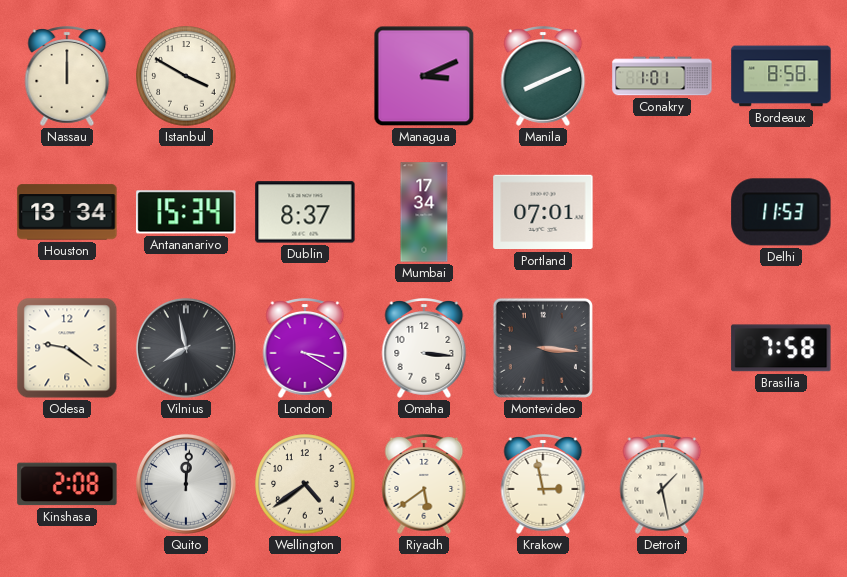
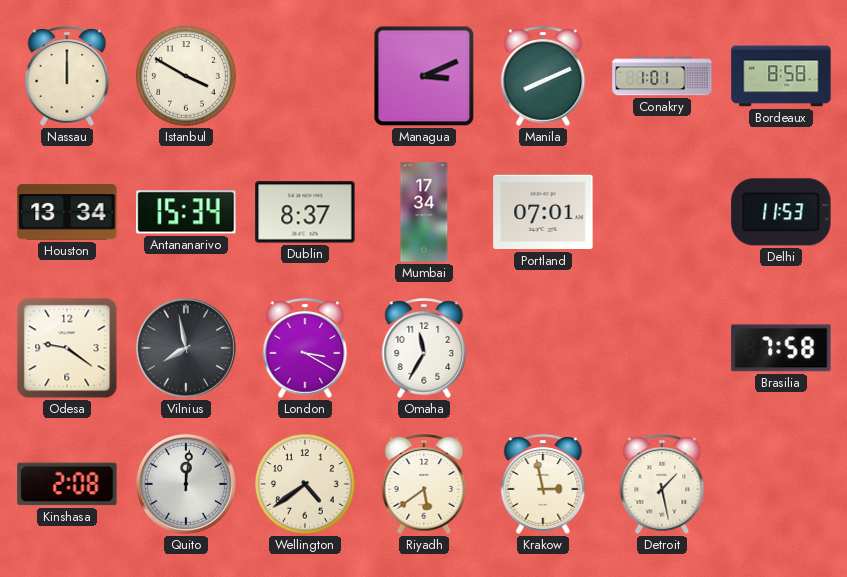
Omaha: 3:16 -> 11:35
Montevideo: 3:16 -> none
